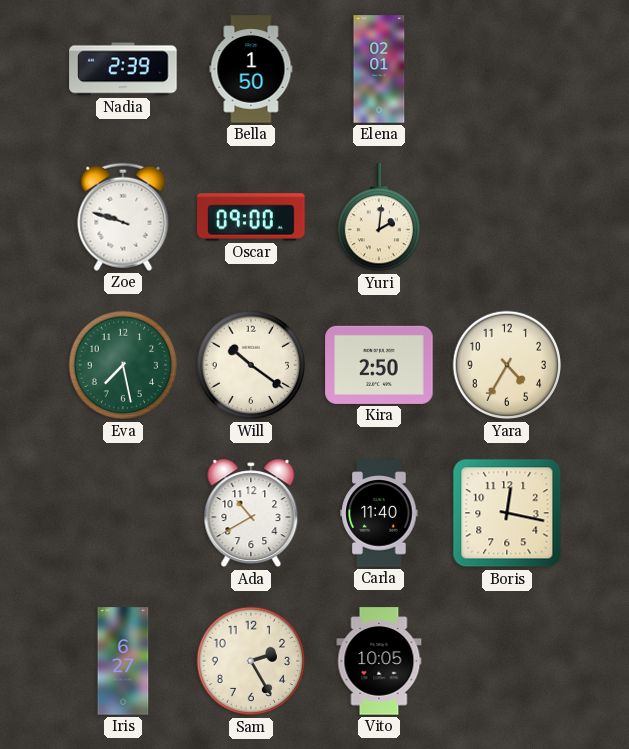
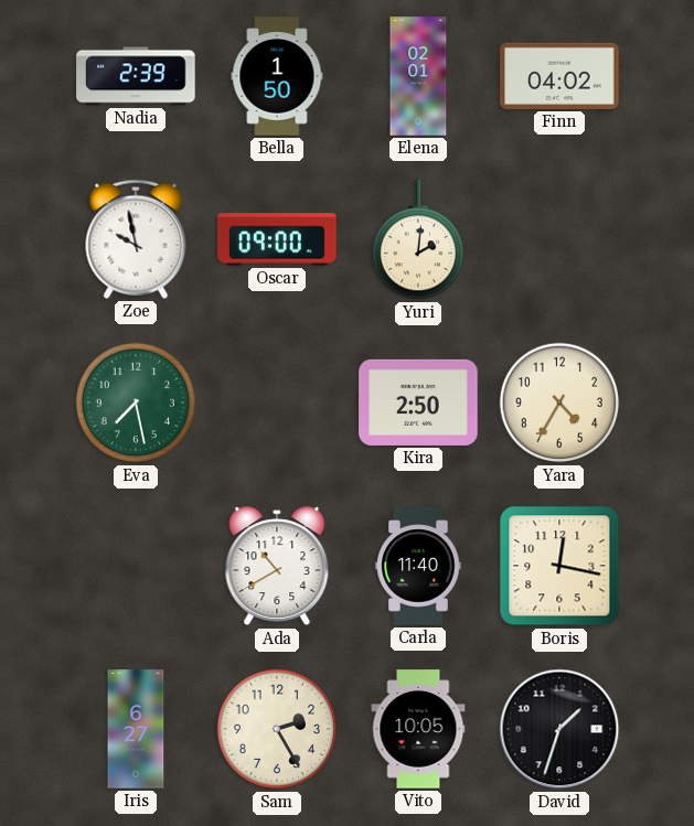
Finn: none -> 04:02
Zoe: 9:48 -> 9:58
Will: 10:21 -> none
David: none -> 1:33
